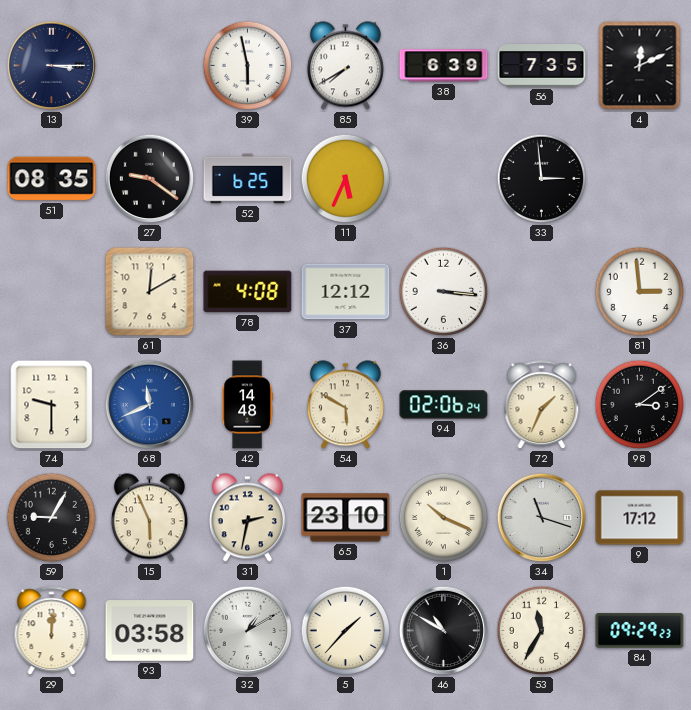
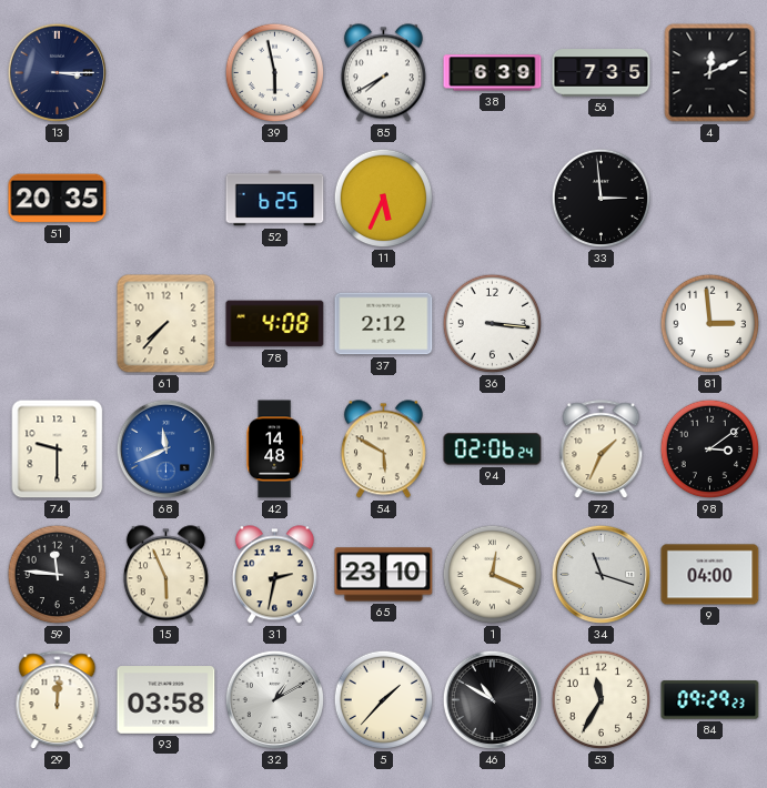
51: 08:35 -> 20:35
27: 9:21 -> none
61: 12:10 -> 7:37
37: 12:12 -> 2:12
59: 9:05 -> 11:46
1: 10:19 -> 12:19
9: 17:12 -> 04:00
